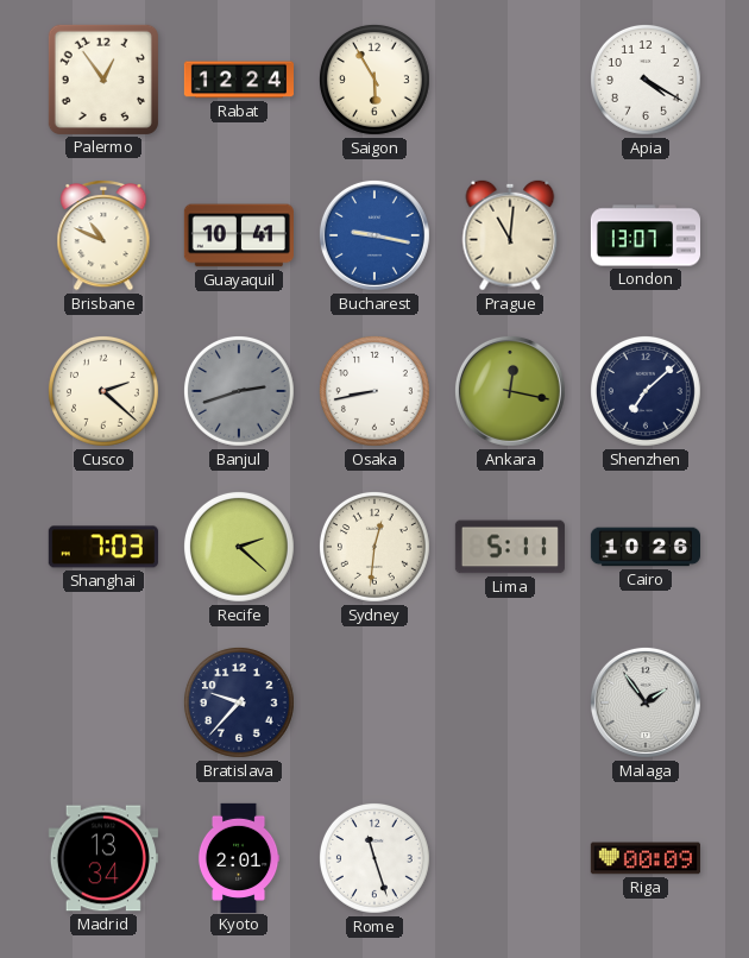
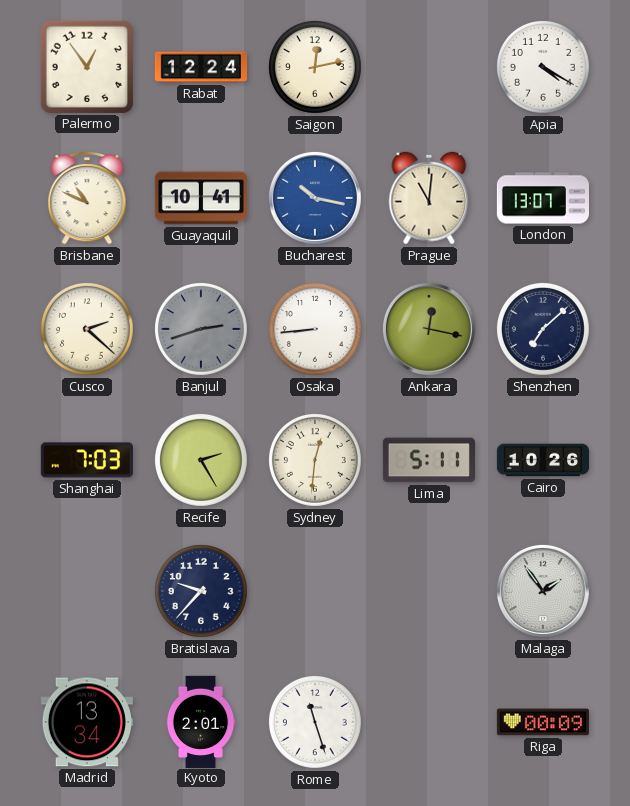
Saigon: 5:55 -> 12:13
Bucharest: 9:17 -> 10:17
Osaka: 8:43 -> 8:44
Recife: 2:22 -> 2:25
